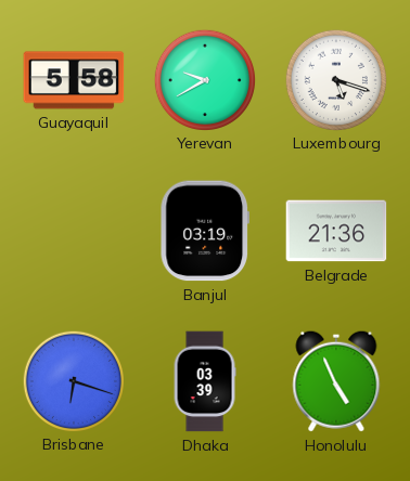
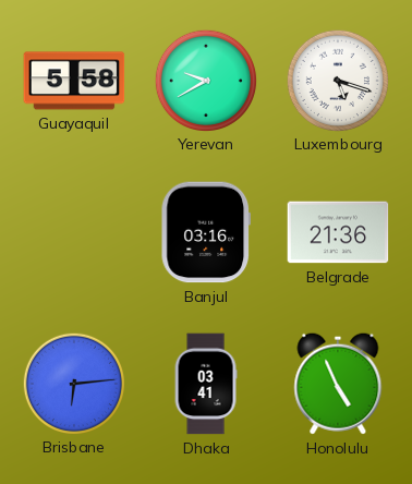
Banjul: 03:19 -> 03:16
Brisbane: 6:18 -> 6:14
Dhaka: 03:39 -> 03:41
